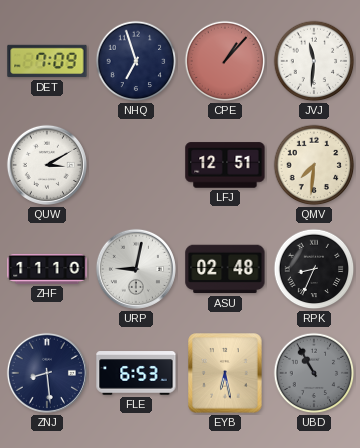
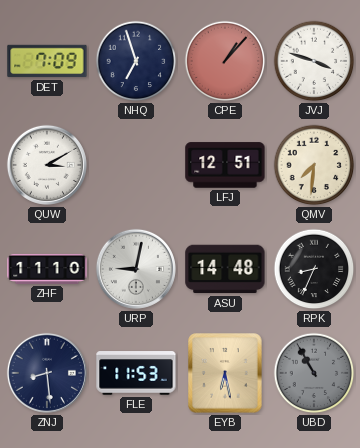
JVJ: 11:31 -> 3:48
ASU: 02:48 -> 14:48
FLE: 6:53 -> 11:53
